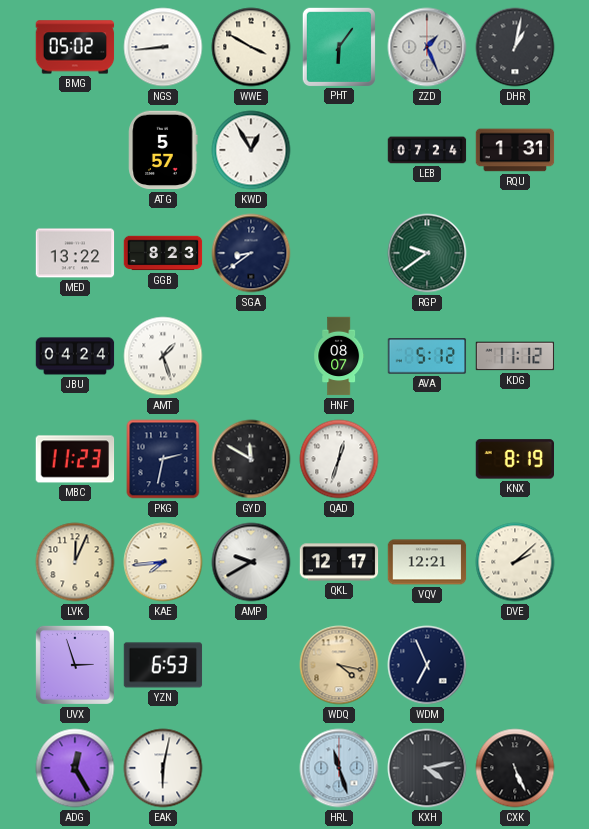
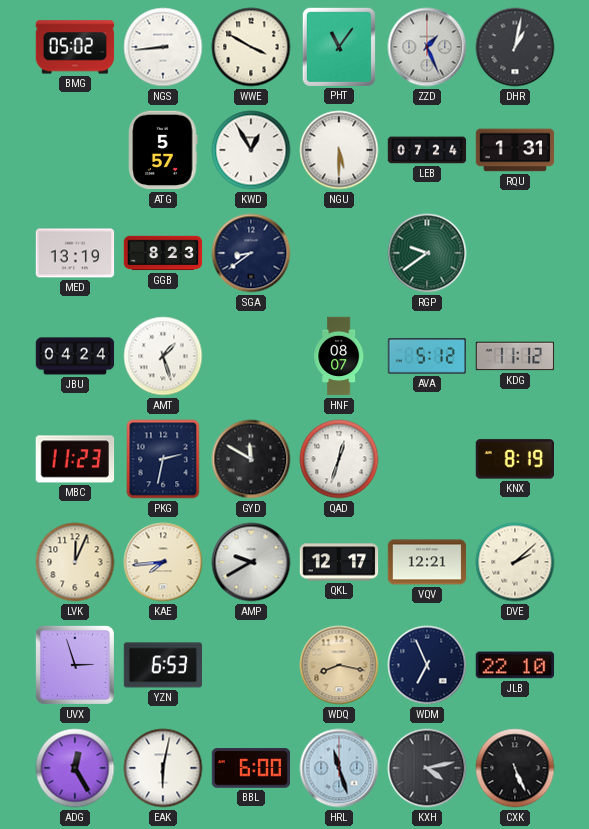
PHT: 6:06 -> 11:06
NGU: none -> 5:30
MED: 13:22 -> 13:19
WDQ: 4:17 -> 8:17
JLB: none -> 22:10
BBL: none -> 6:00
